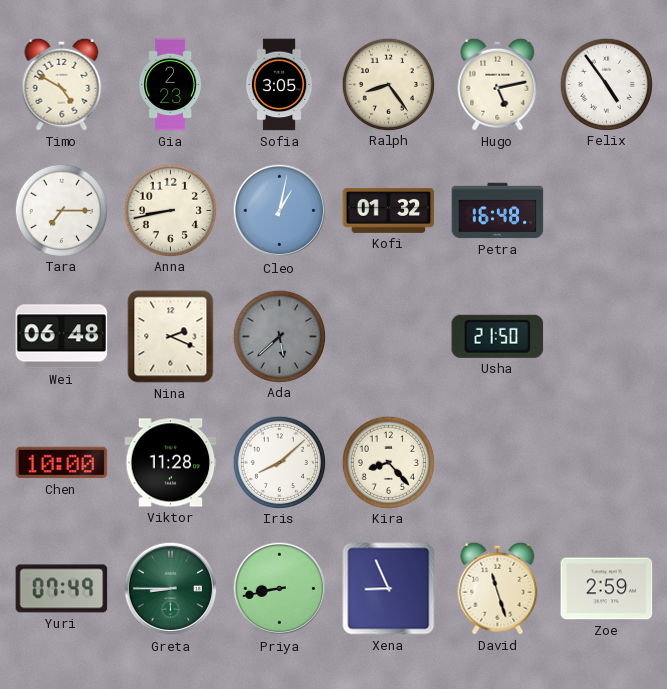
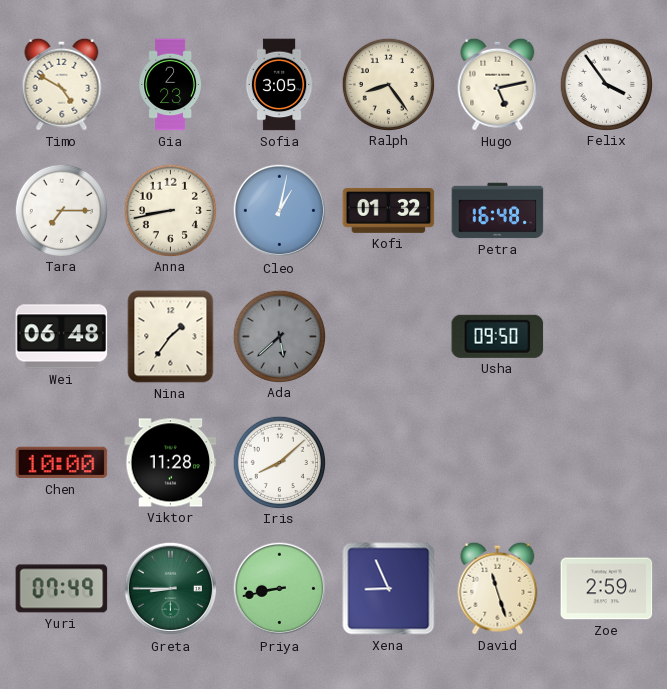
Felix: 4:54 -> 3:54
Nina: 2:19 -> 1:36
Usha: 21:50 -> 09:50
Kira: 8:23 -> none
